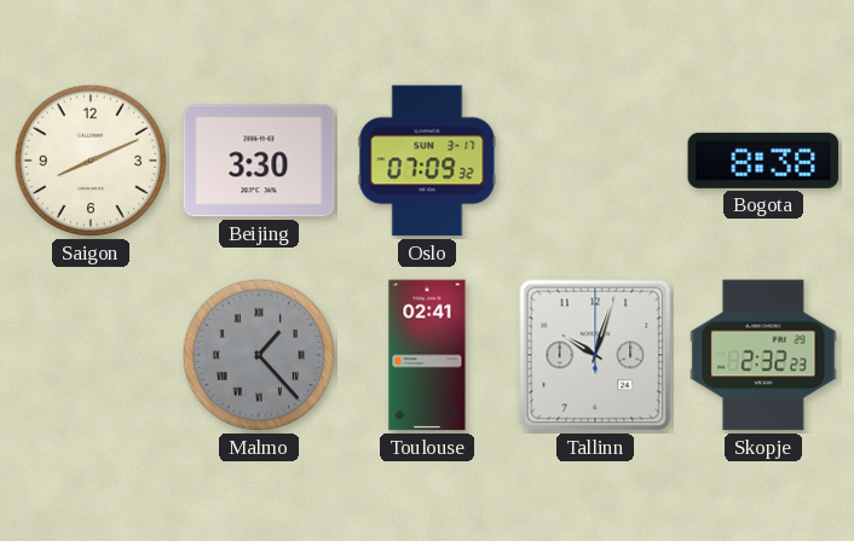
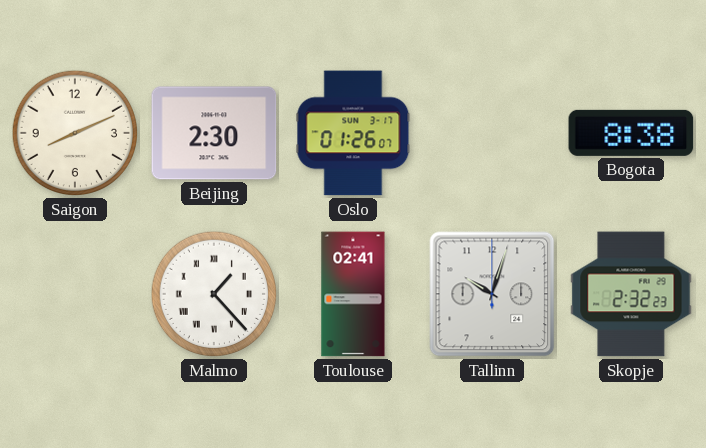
Beijing: 3:30 -> 2:30
Oslo: 07:09 -> 01:26
Malmo dial: grey -> white
